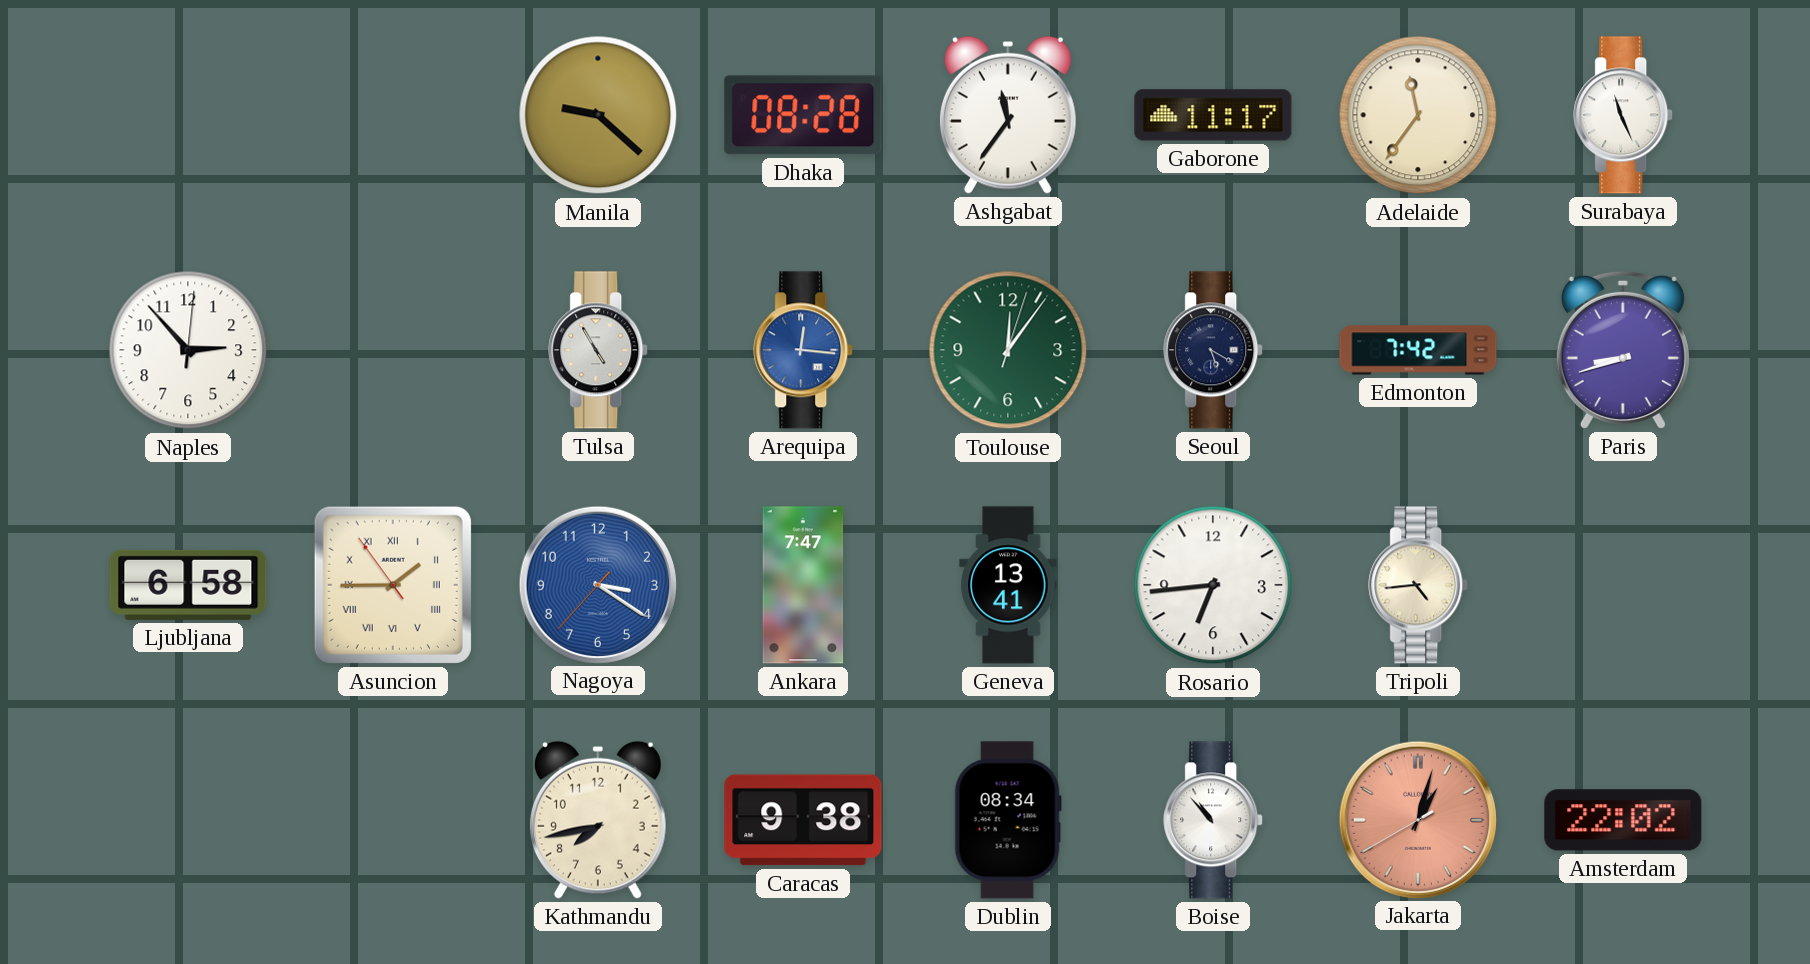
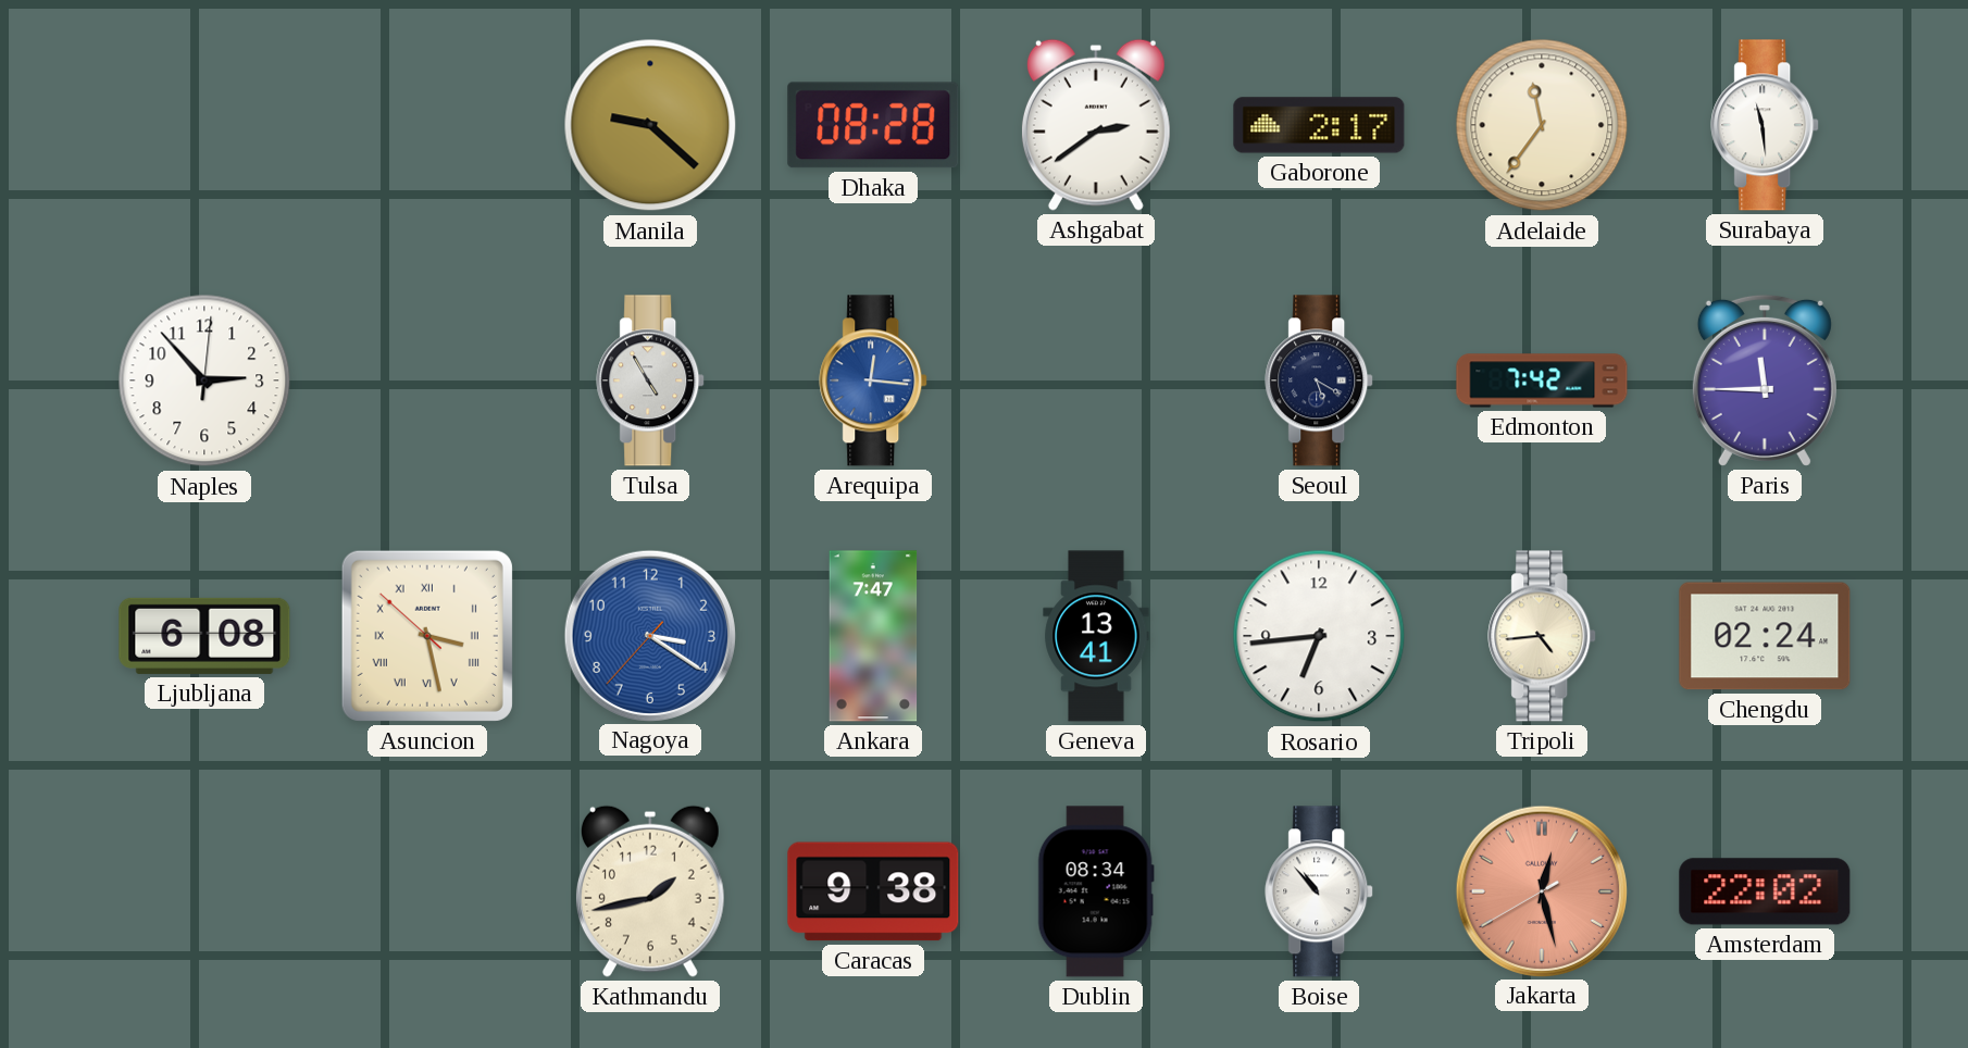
Ashgabat: 11:36 -> 2:39
Gaborone: 11:17 -> 2:17
Surabaya: 11:26 -> 11:29
Toulouse: 12:06 -> none
Paris: 8:42 -> 11:45
Ljubljana: 6:58 -> 6:08
Asuncion: 1:44 -> 3:27
Chengdu: none -> 02:24
Kathmandu: 7:43 -> 1:43
Jakarta: 1:02 -> 12:27
